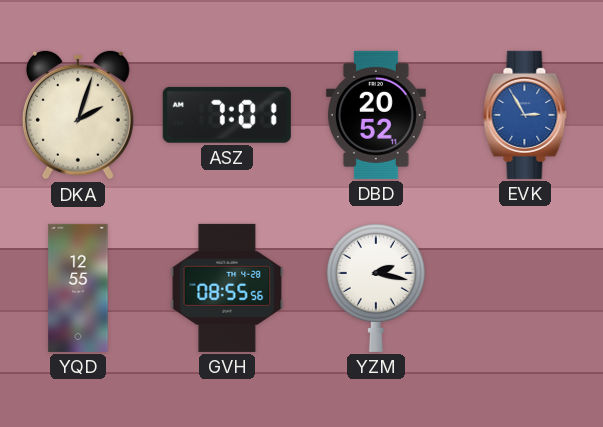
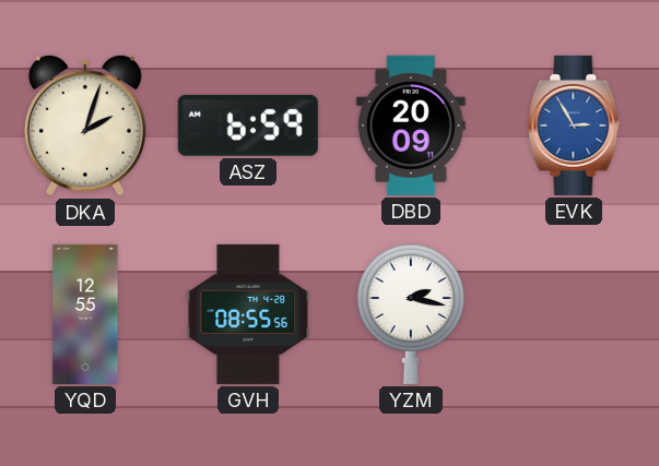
ASZ: 7:01 -> 6:59
DBD: 20:52 -> 20:09
